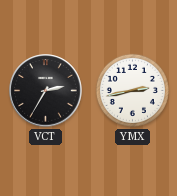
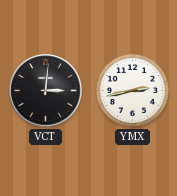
VCT: 2:35 -> 3:01
